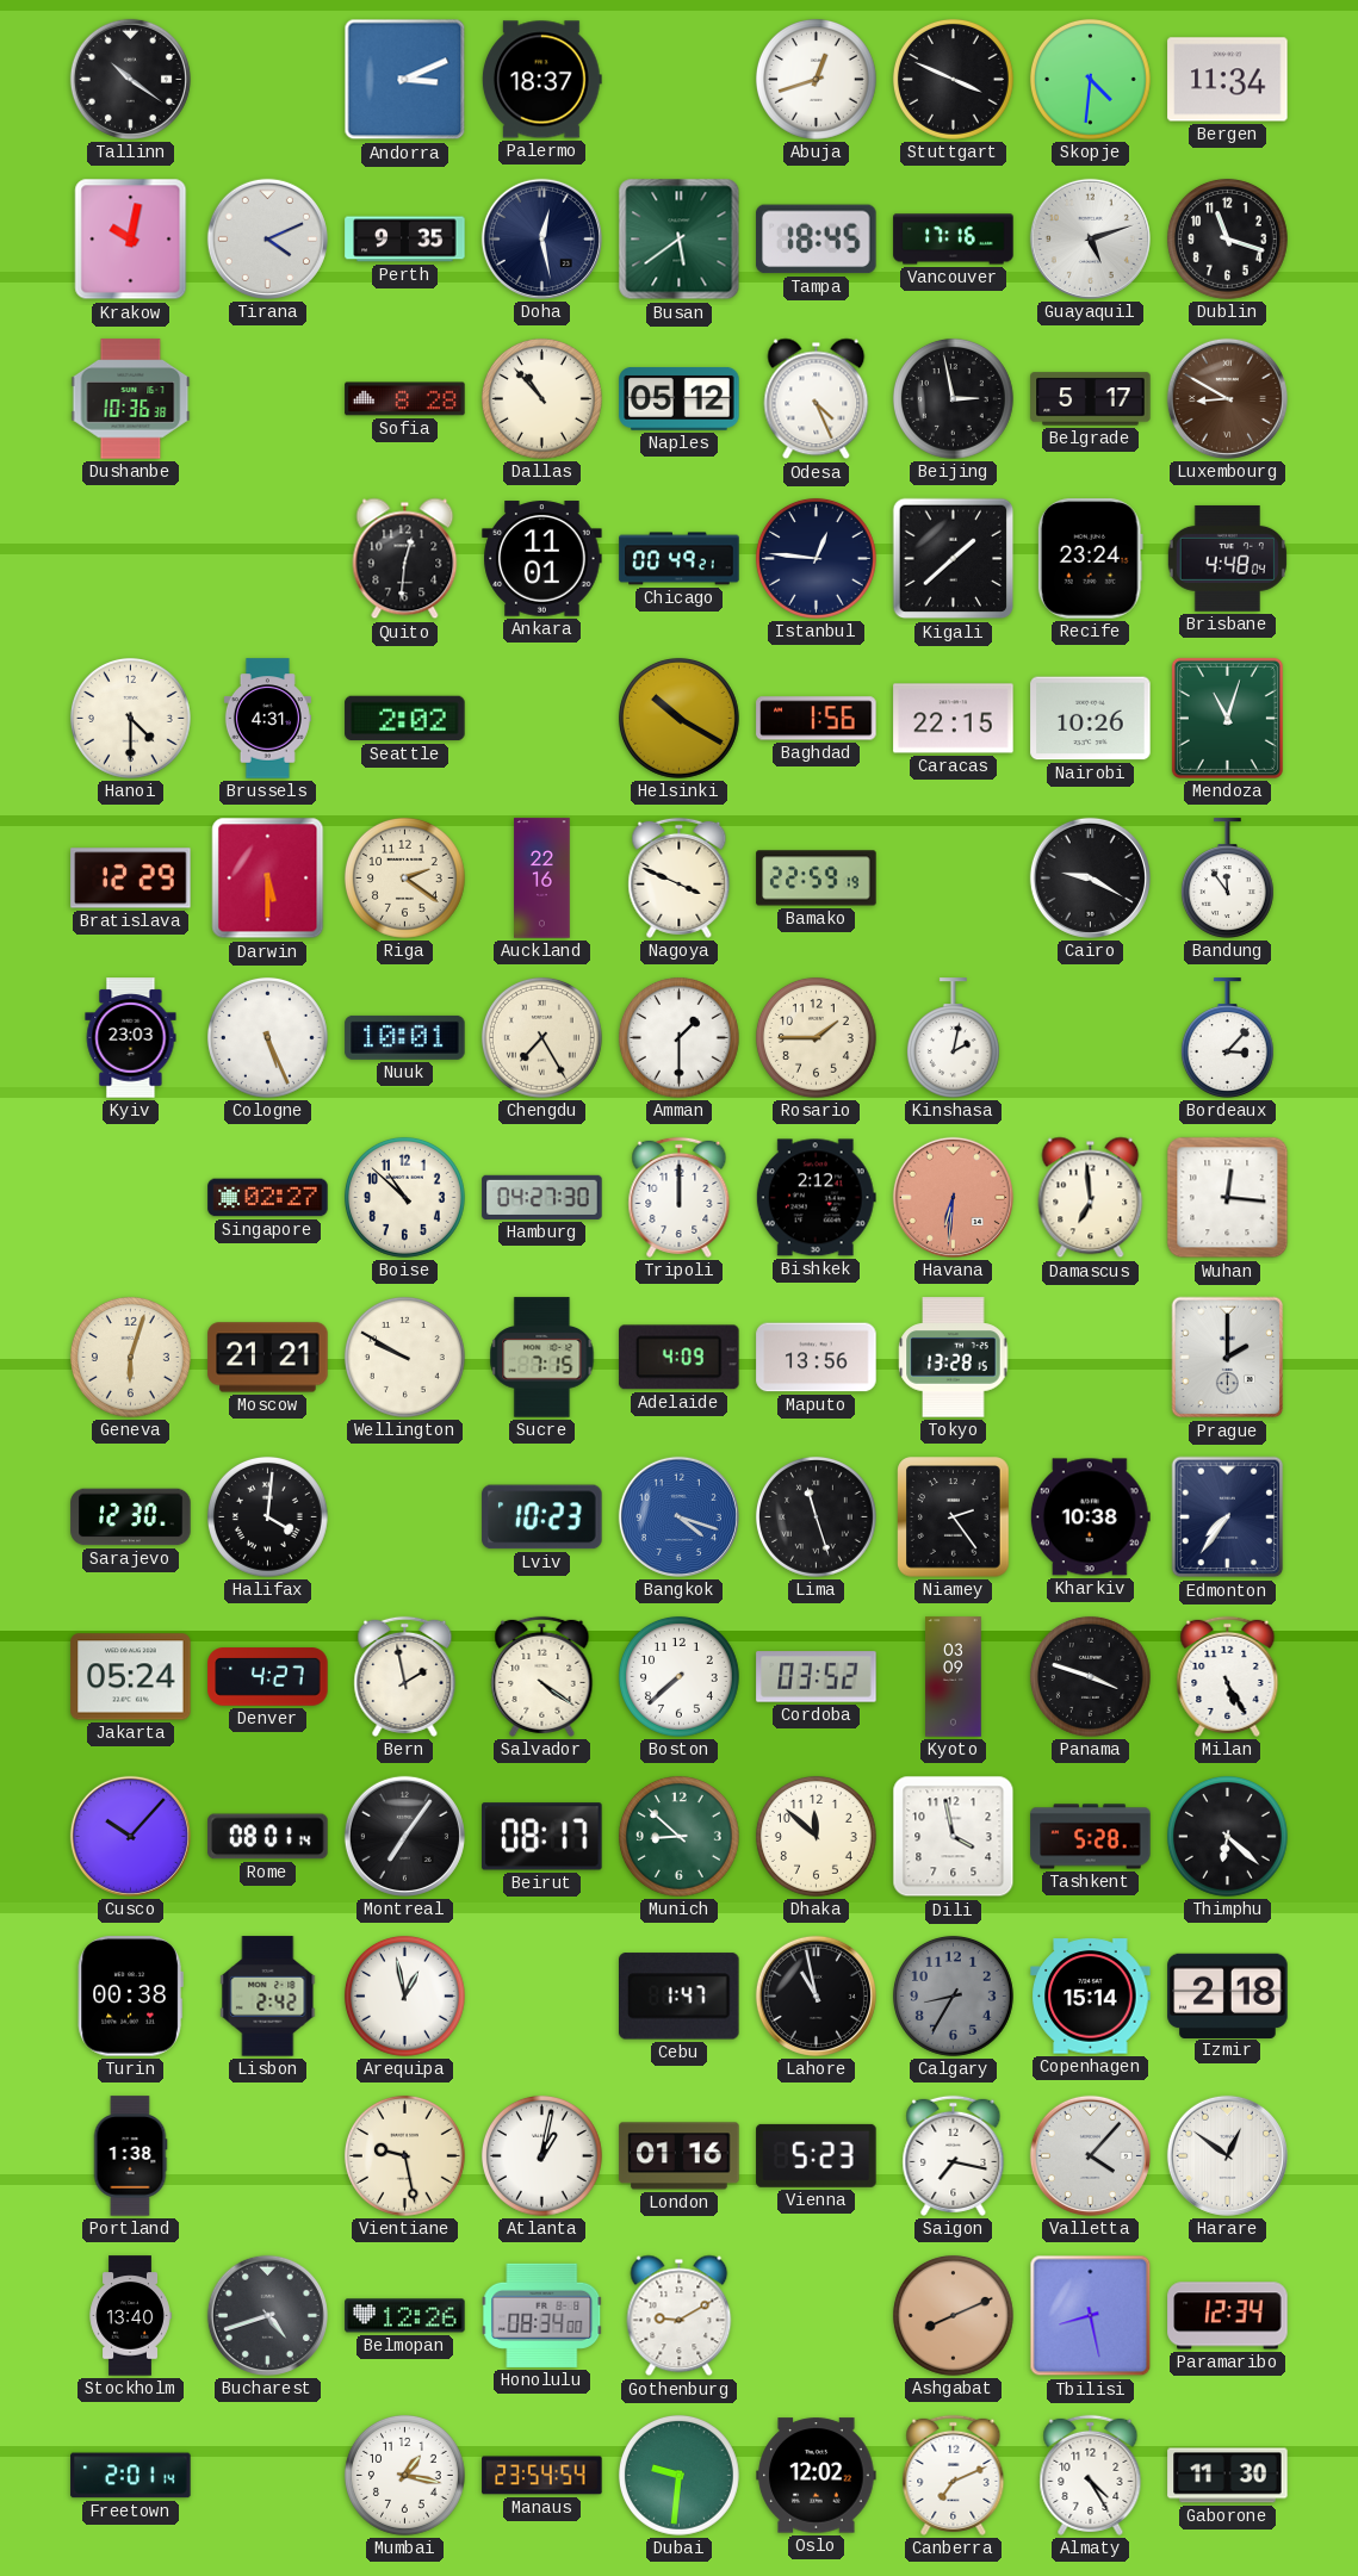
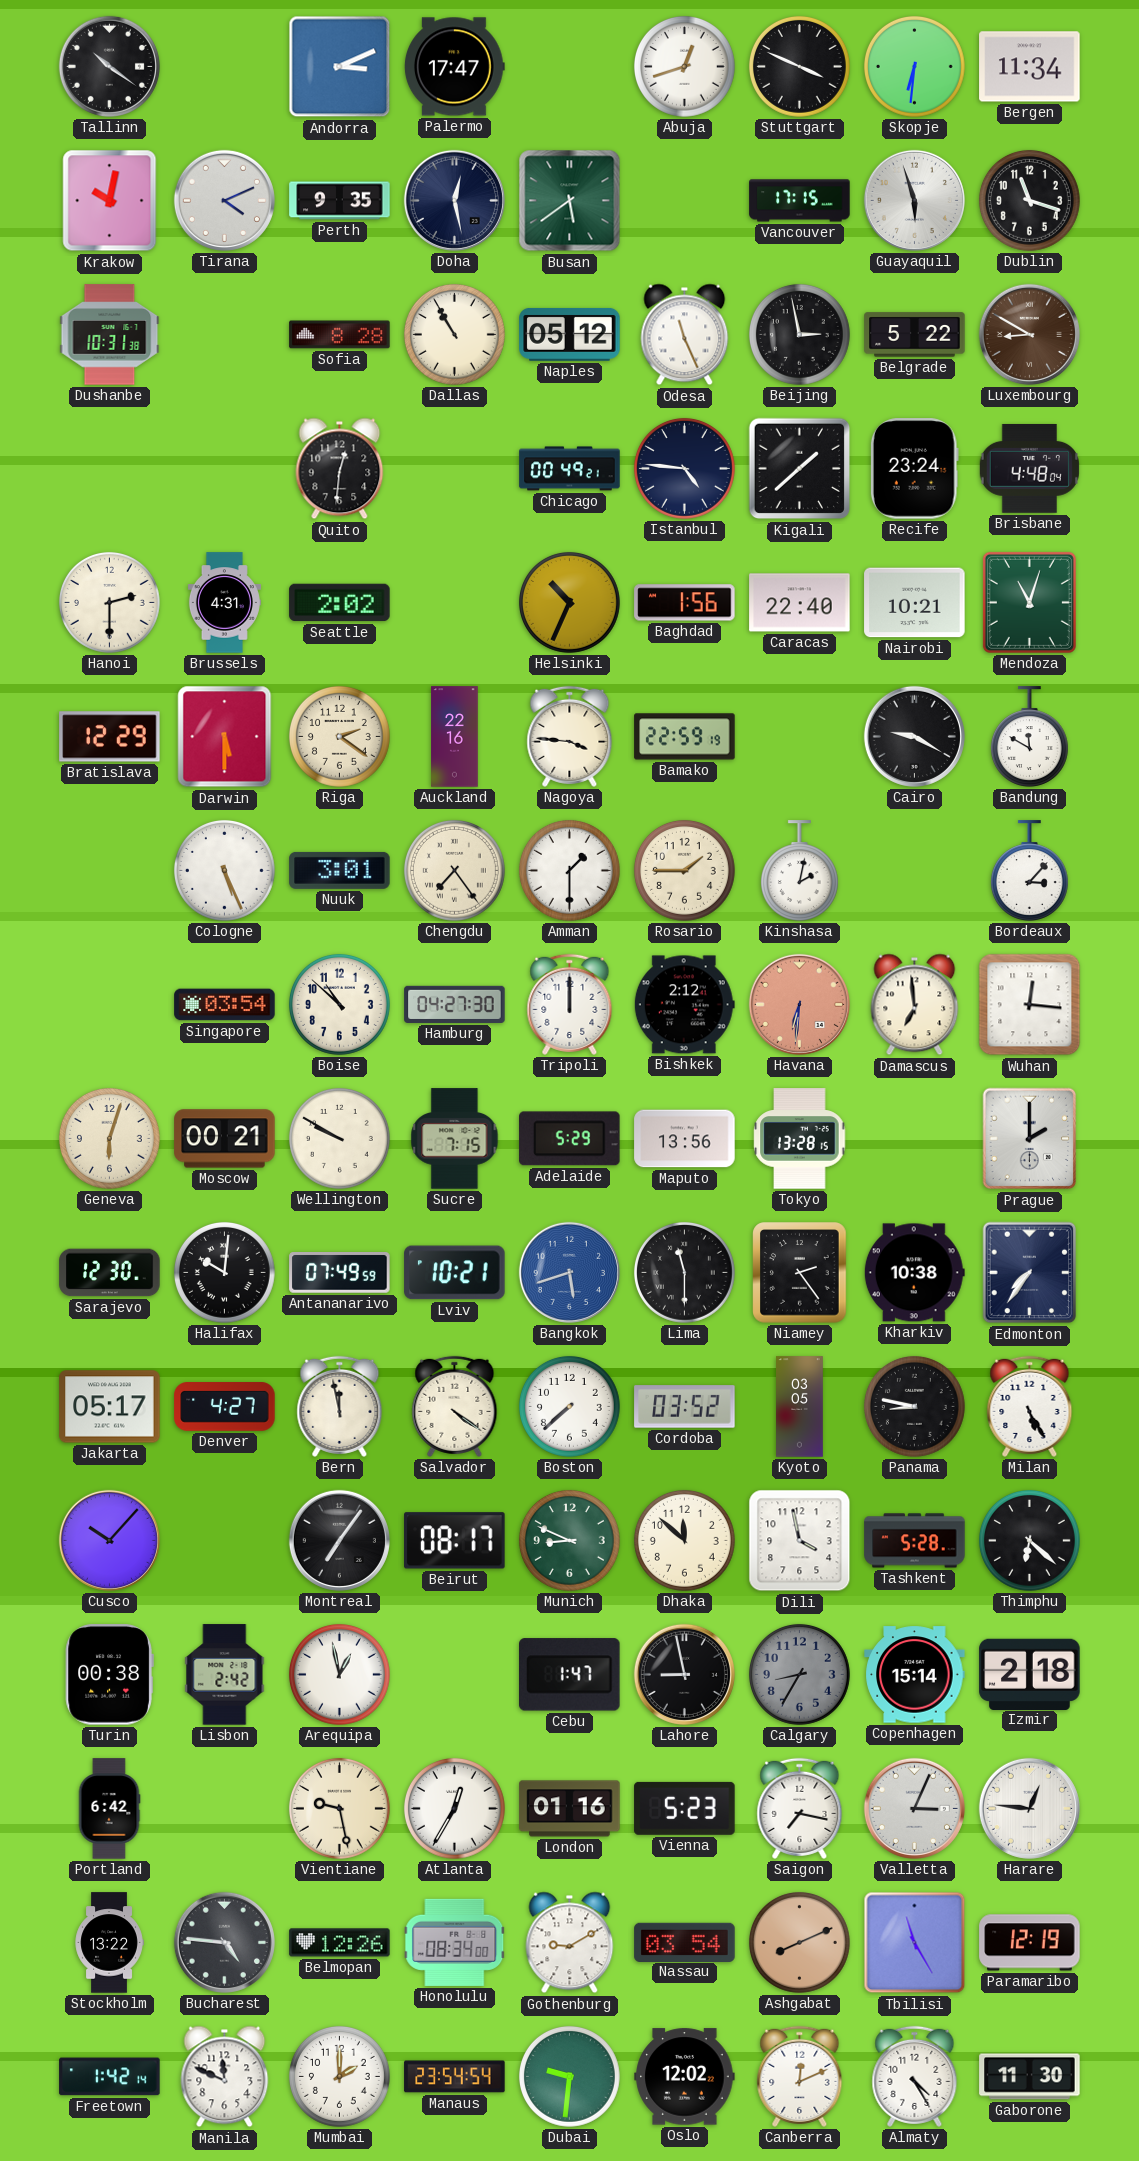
Palermo: 18:37 -> 17:47
Skopje: 4:31 -> 6:31
Tampa: 18:45 -> none
Vancouver: 17:16 -> 17:15
Guayaquil: 5:12 -> 5:57
Dushanbe: 10:36 -> 10:31
Dallas: 10:53 -> 10:55
Odesa: 4:26 -> 11:26
Belgrade: 5:17 -> 5:22
Ankara: 11:01 -> none
Istanbul: 12:46 -> 4:46
Hanoi: 4:30 -> 2:30
Helsinki: 10:20 -> 10:34
Caracas: 22:15 -> 22:40
Nairobi: 10:26 -> 10:21
Nagoya: 3:49 -> 3:46
Bandung: 11:54 -> 11:50
Kyiv: 23:03 -> none
Nuuk: 10:01 -> 3:01
Chengdu: 7:25 -> 7:24
Singapore: 02:27 -> 03:54
Moscow: 21:21 -> 00:21
Adelaide: 4:09 -> 5:29
Halifax: 4:01 -> 10:01
Antananarivo: none -> 07:49
Lviv: 10:23 -> 10:21
Bangkok: 4:18 -> 5:42
Lima: 11:27 -> 11:30
Jakarta: 05:24 -> 05:17
Bern: 1:58 -> 11:58
Kyoto: 03:09 -> 03:05
Panama: 3:48 -> 8:47
Rome: 08:01 -> none
Munich: 8:52 -> 8:49
Lahore: 10:58 -> 8:58
Portland: 1:38 -> 6:42
Atlanta: 1:02 -> 12:35
Valletta: 4:07 -> 3:04
Harare: 12:51 -> 12:46
Stockholm: 13:40 -> 13:22
Bucharest: 4:42 -> 4:46
Nassau: none -> 03:54
Tbilisi: 8:28 -> 11:25
Paramaribo: 12:34 -> 12:19
Freetown: 2:01 -> 1:42
Manila: none -> 11:49
Mumbai: 1:17 -> 2:00
Canberra: 7:11 -> 12:11
